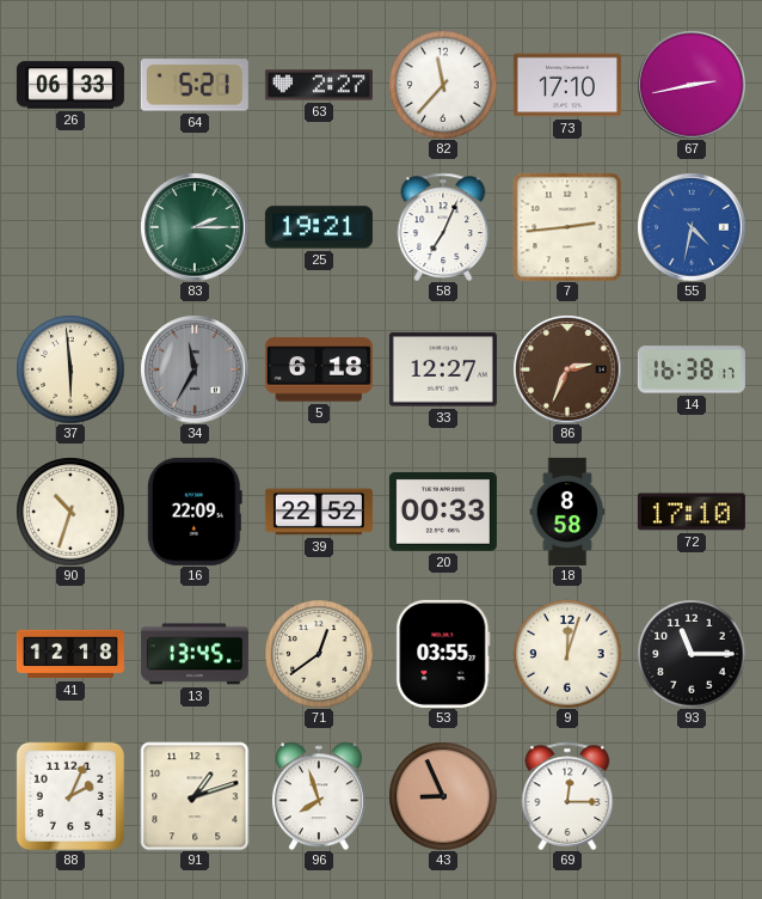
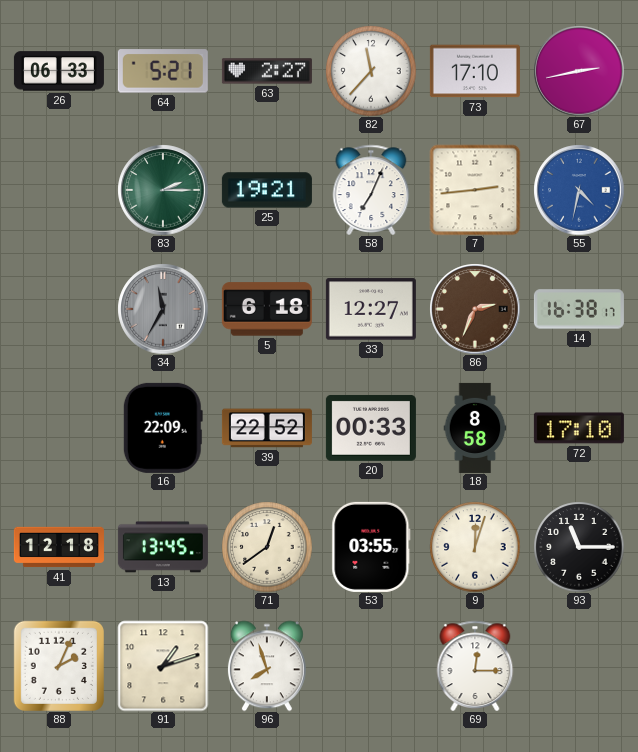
37: 5:59 -> none
90: 10:33 -> none
43: 8:56 -> none
